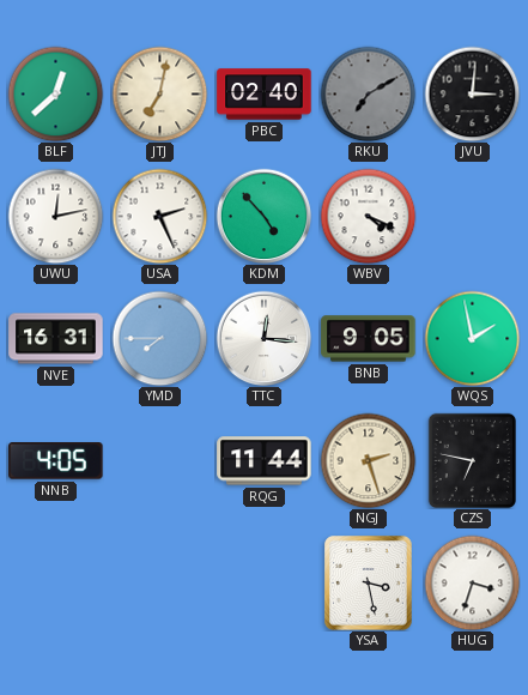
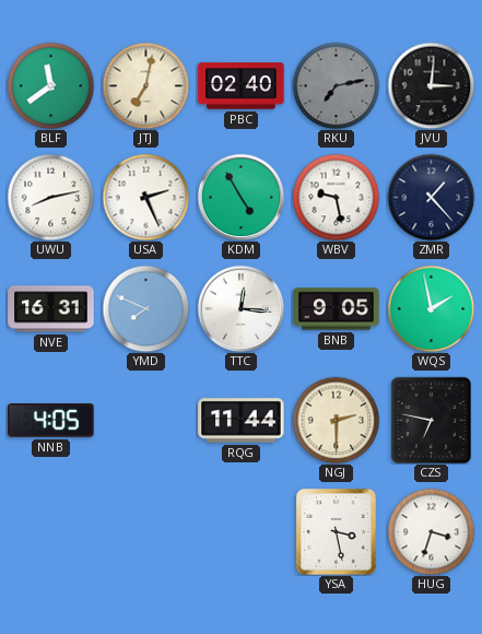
BLF: 12:38 -> 11:39
RKU: 7:10 -> 7:13
UWU: 12:13 -> 8:13
KDM: 4:53 -> 4:55
WBV: 4:19 -> 9:28
ZMR: none -> 1:23
YMD: 7:45 -> 7:49
NGJ: 2:27 -> 2:30
